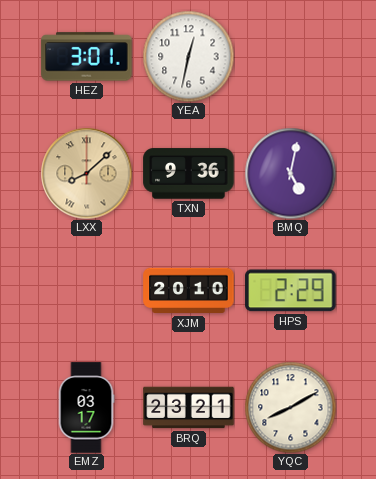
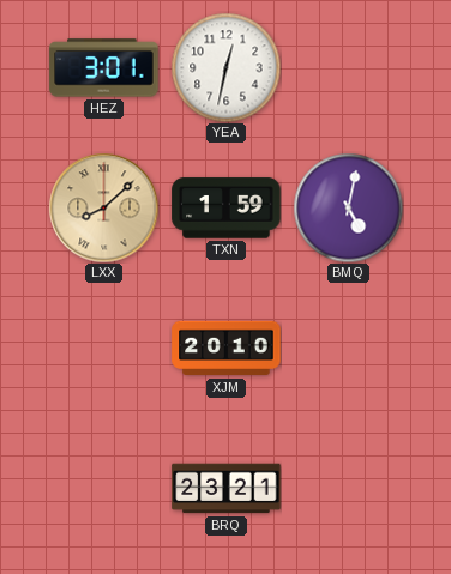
TXN: 9:36 -> 1:59
HPS: 2:29 -> none
EMZ: 03:17 -> none
YQC: 8:10 -> none
